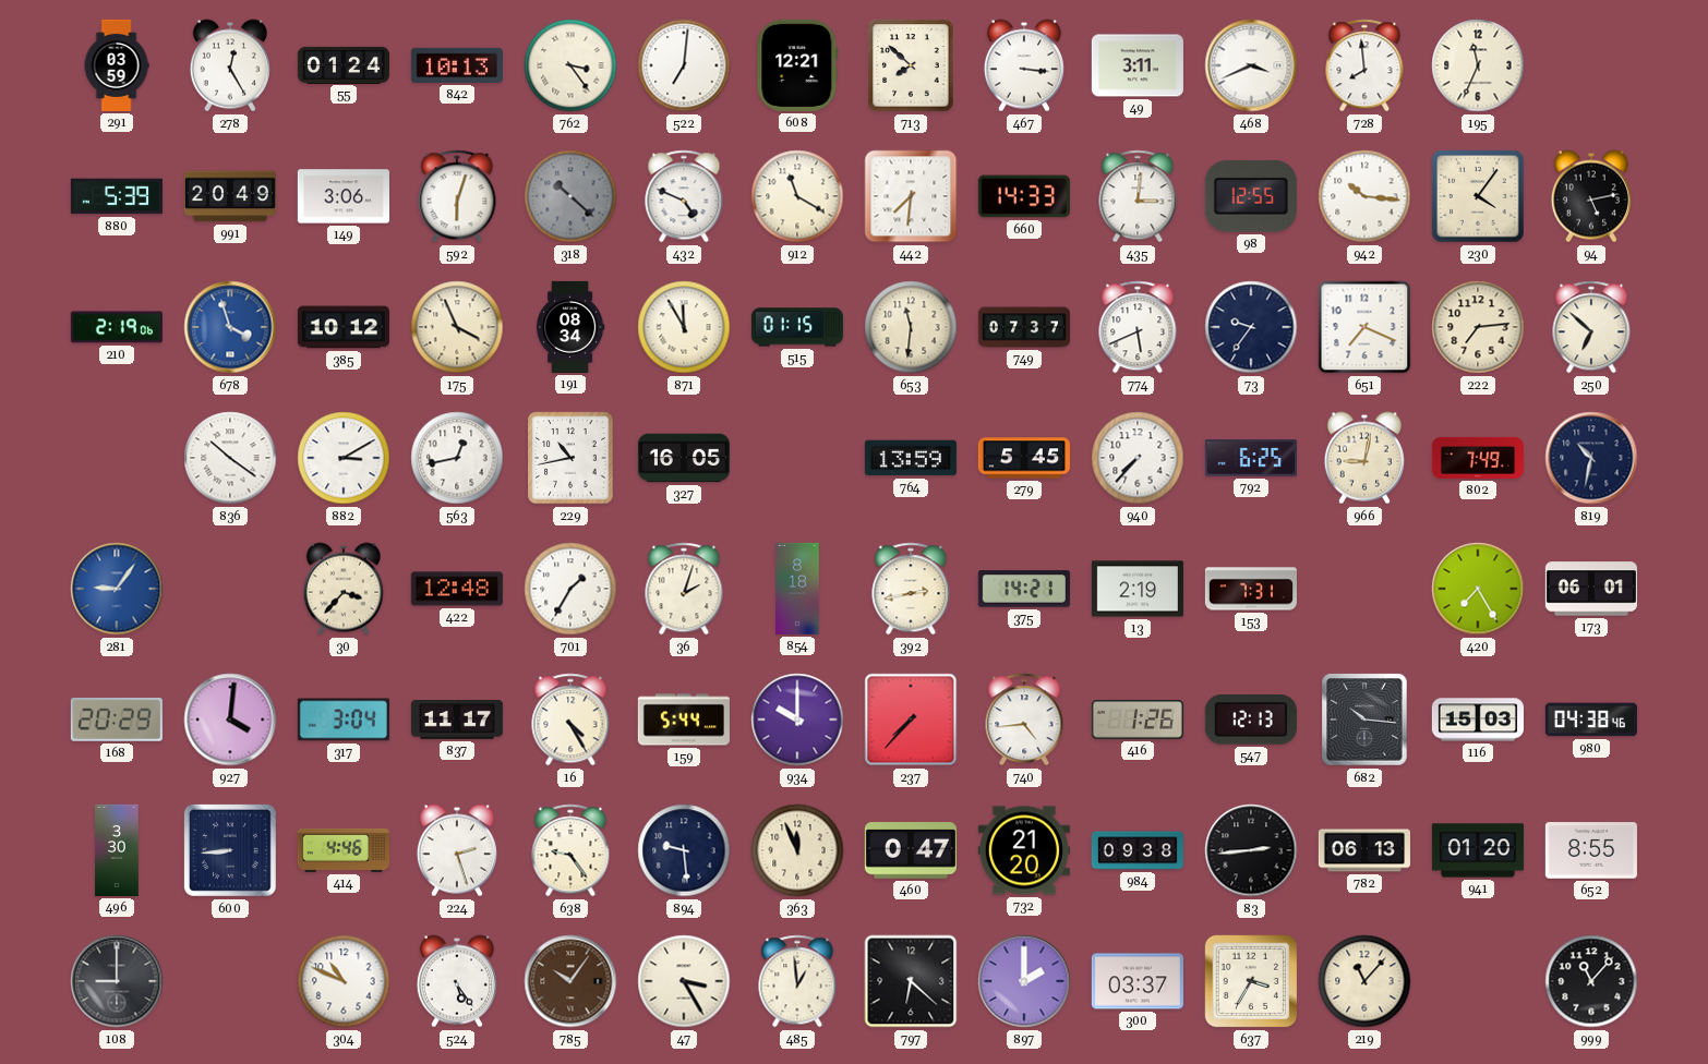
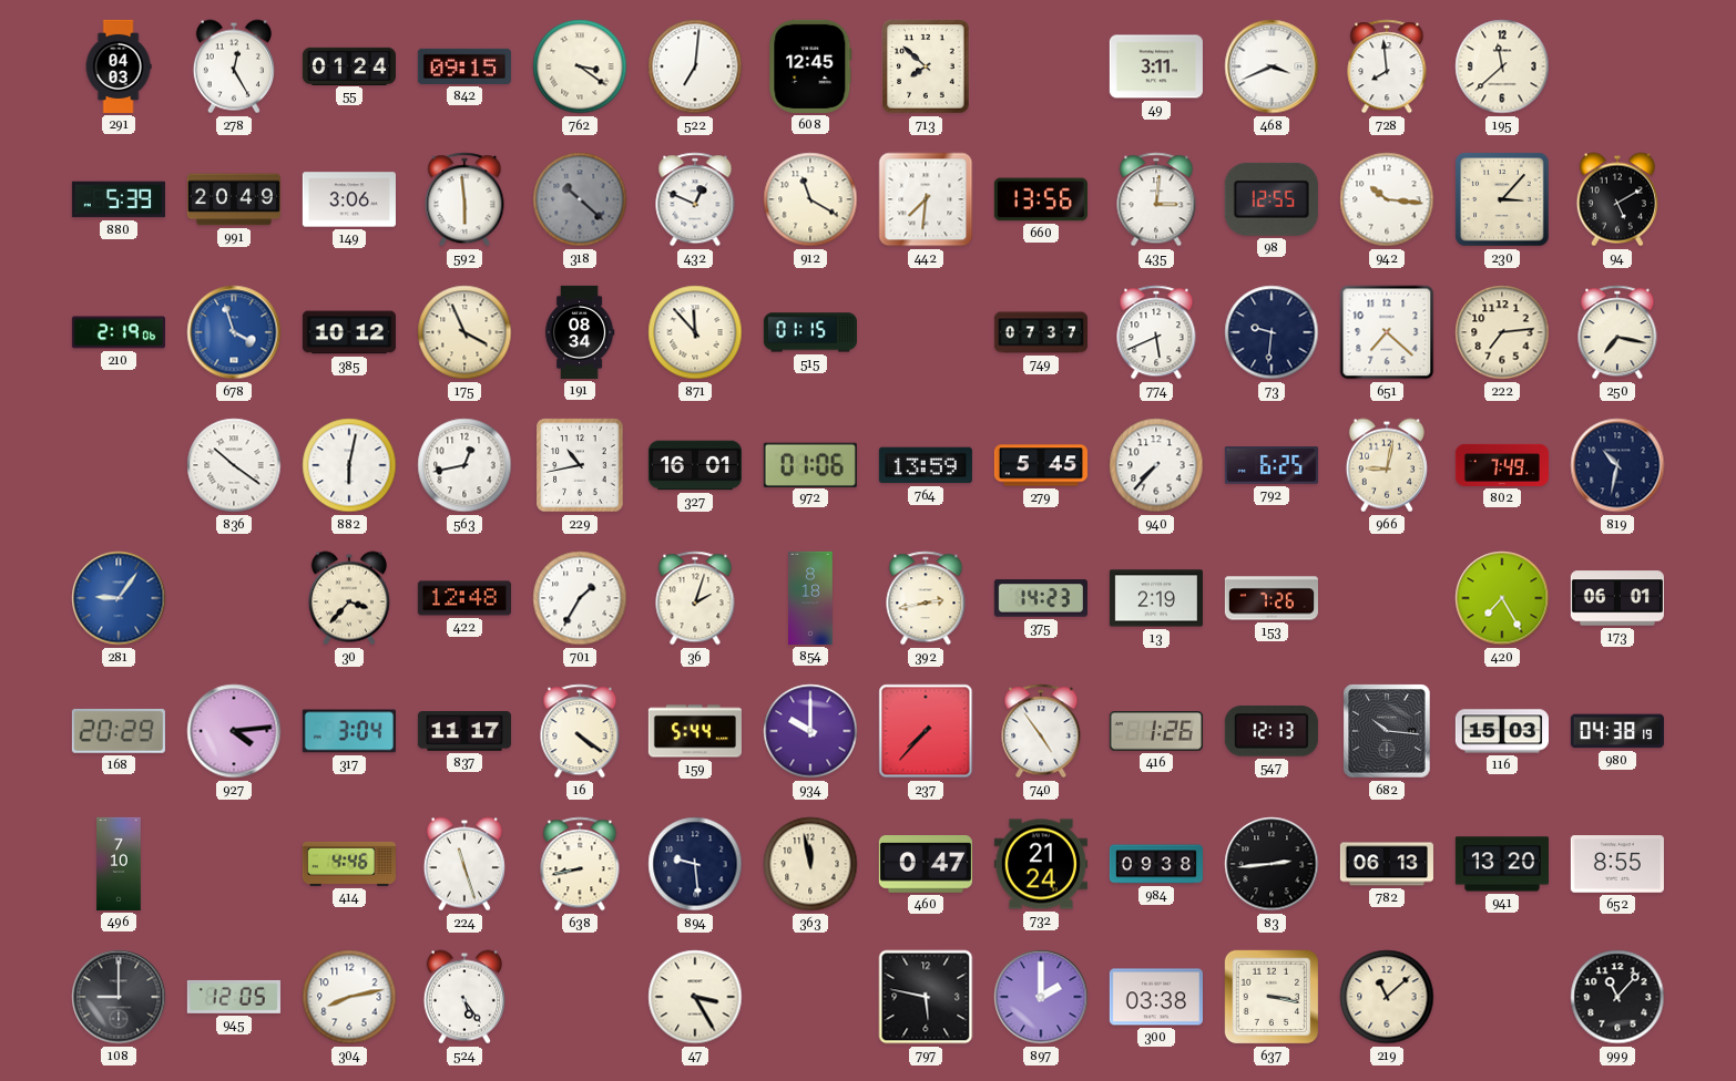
291: 03:59 -> 04:03
842: 10:13 -> 09:15
762: 3:24 -> 3:21
608: 12:21 -> 12:45
467: 3:16 -> none
195: 11:34 -> 11:38
592: 6:03 -> 5:59
432: 4:49 -> 12:49
660: 14:33 -> 13:56
230: 4:06 -> 3:07
94: 5:13 -> 5:10
871: 11:55 -> 11:53
653: 11:31 -> none
73: 9:36 -> 9:31
651: 7:19 -> 7:22
250: 6:52 -> 7:17
882: 3:10 -> 6:02
327: 16:05 -> 16:01
972: none -> 01:06
375: 14:21 -> 14:23
153: 7:31 -> 7:26
927: 4:01 -> 4:14
16: 4:25 -> 4:21
740: 4:44 -> 4:54
980: 04:38:46 -> 04:38:19
496: 3:30 -> 7:10
600: 8:44 -> none
224: 2:27 -> 11:27
638: 9:24 -> 8:43
363: 11:56 -> 11:58
732: 21:20 -> 21:24
941: 01:20 -> 13:20
945: none -> 12:05
304: 10:49 -> 8:13
785: 10:06 -> none
485: 12:59 -> none
797: 6:22 -> 5:47
300: 03:37 -> 03:38
637: 3:35 -> 3:17
219: 11:07 -> 11:08
